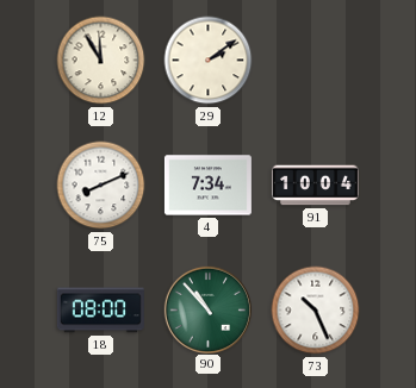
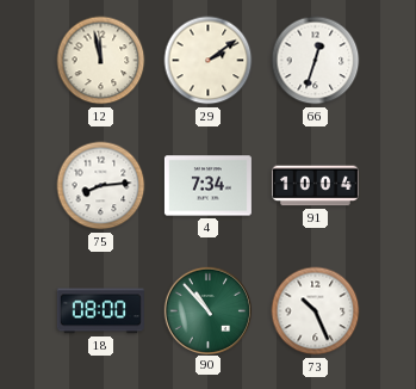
12: 11:55 -> 11:58
66: none -> 12:33
75: 8:11 -> 8:14
